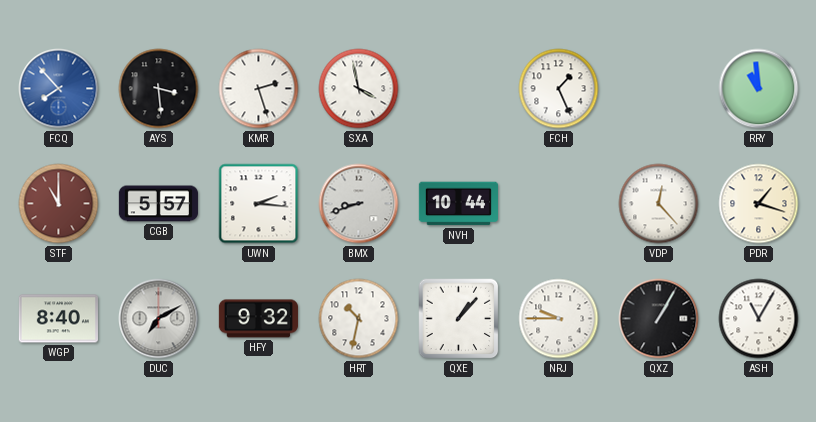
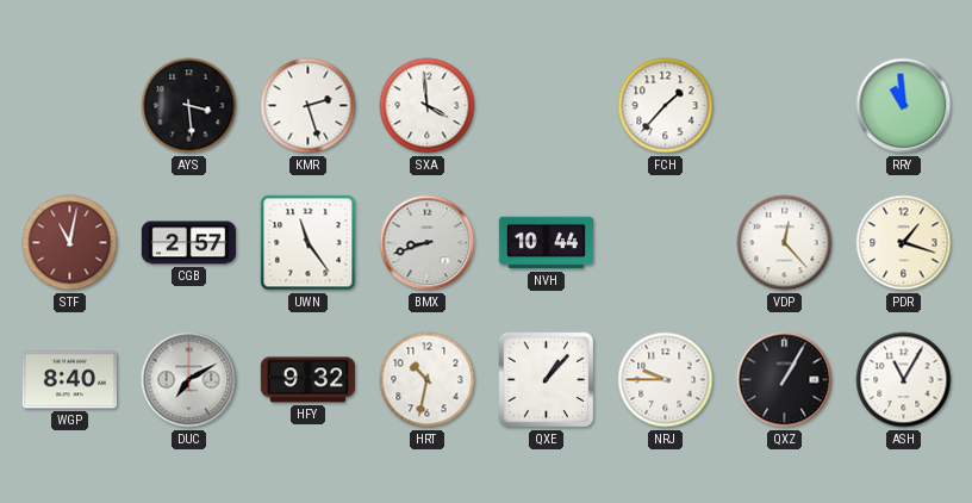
FCQ: 7:53 -> none
SXA: 3:58 -> 3:59
FCH: 1:26 -> 1:37
STF: 11:00 -> 11:02
CGB: 5:57 -> 2:57
UWN: 2:16 -> 11:24
